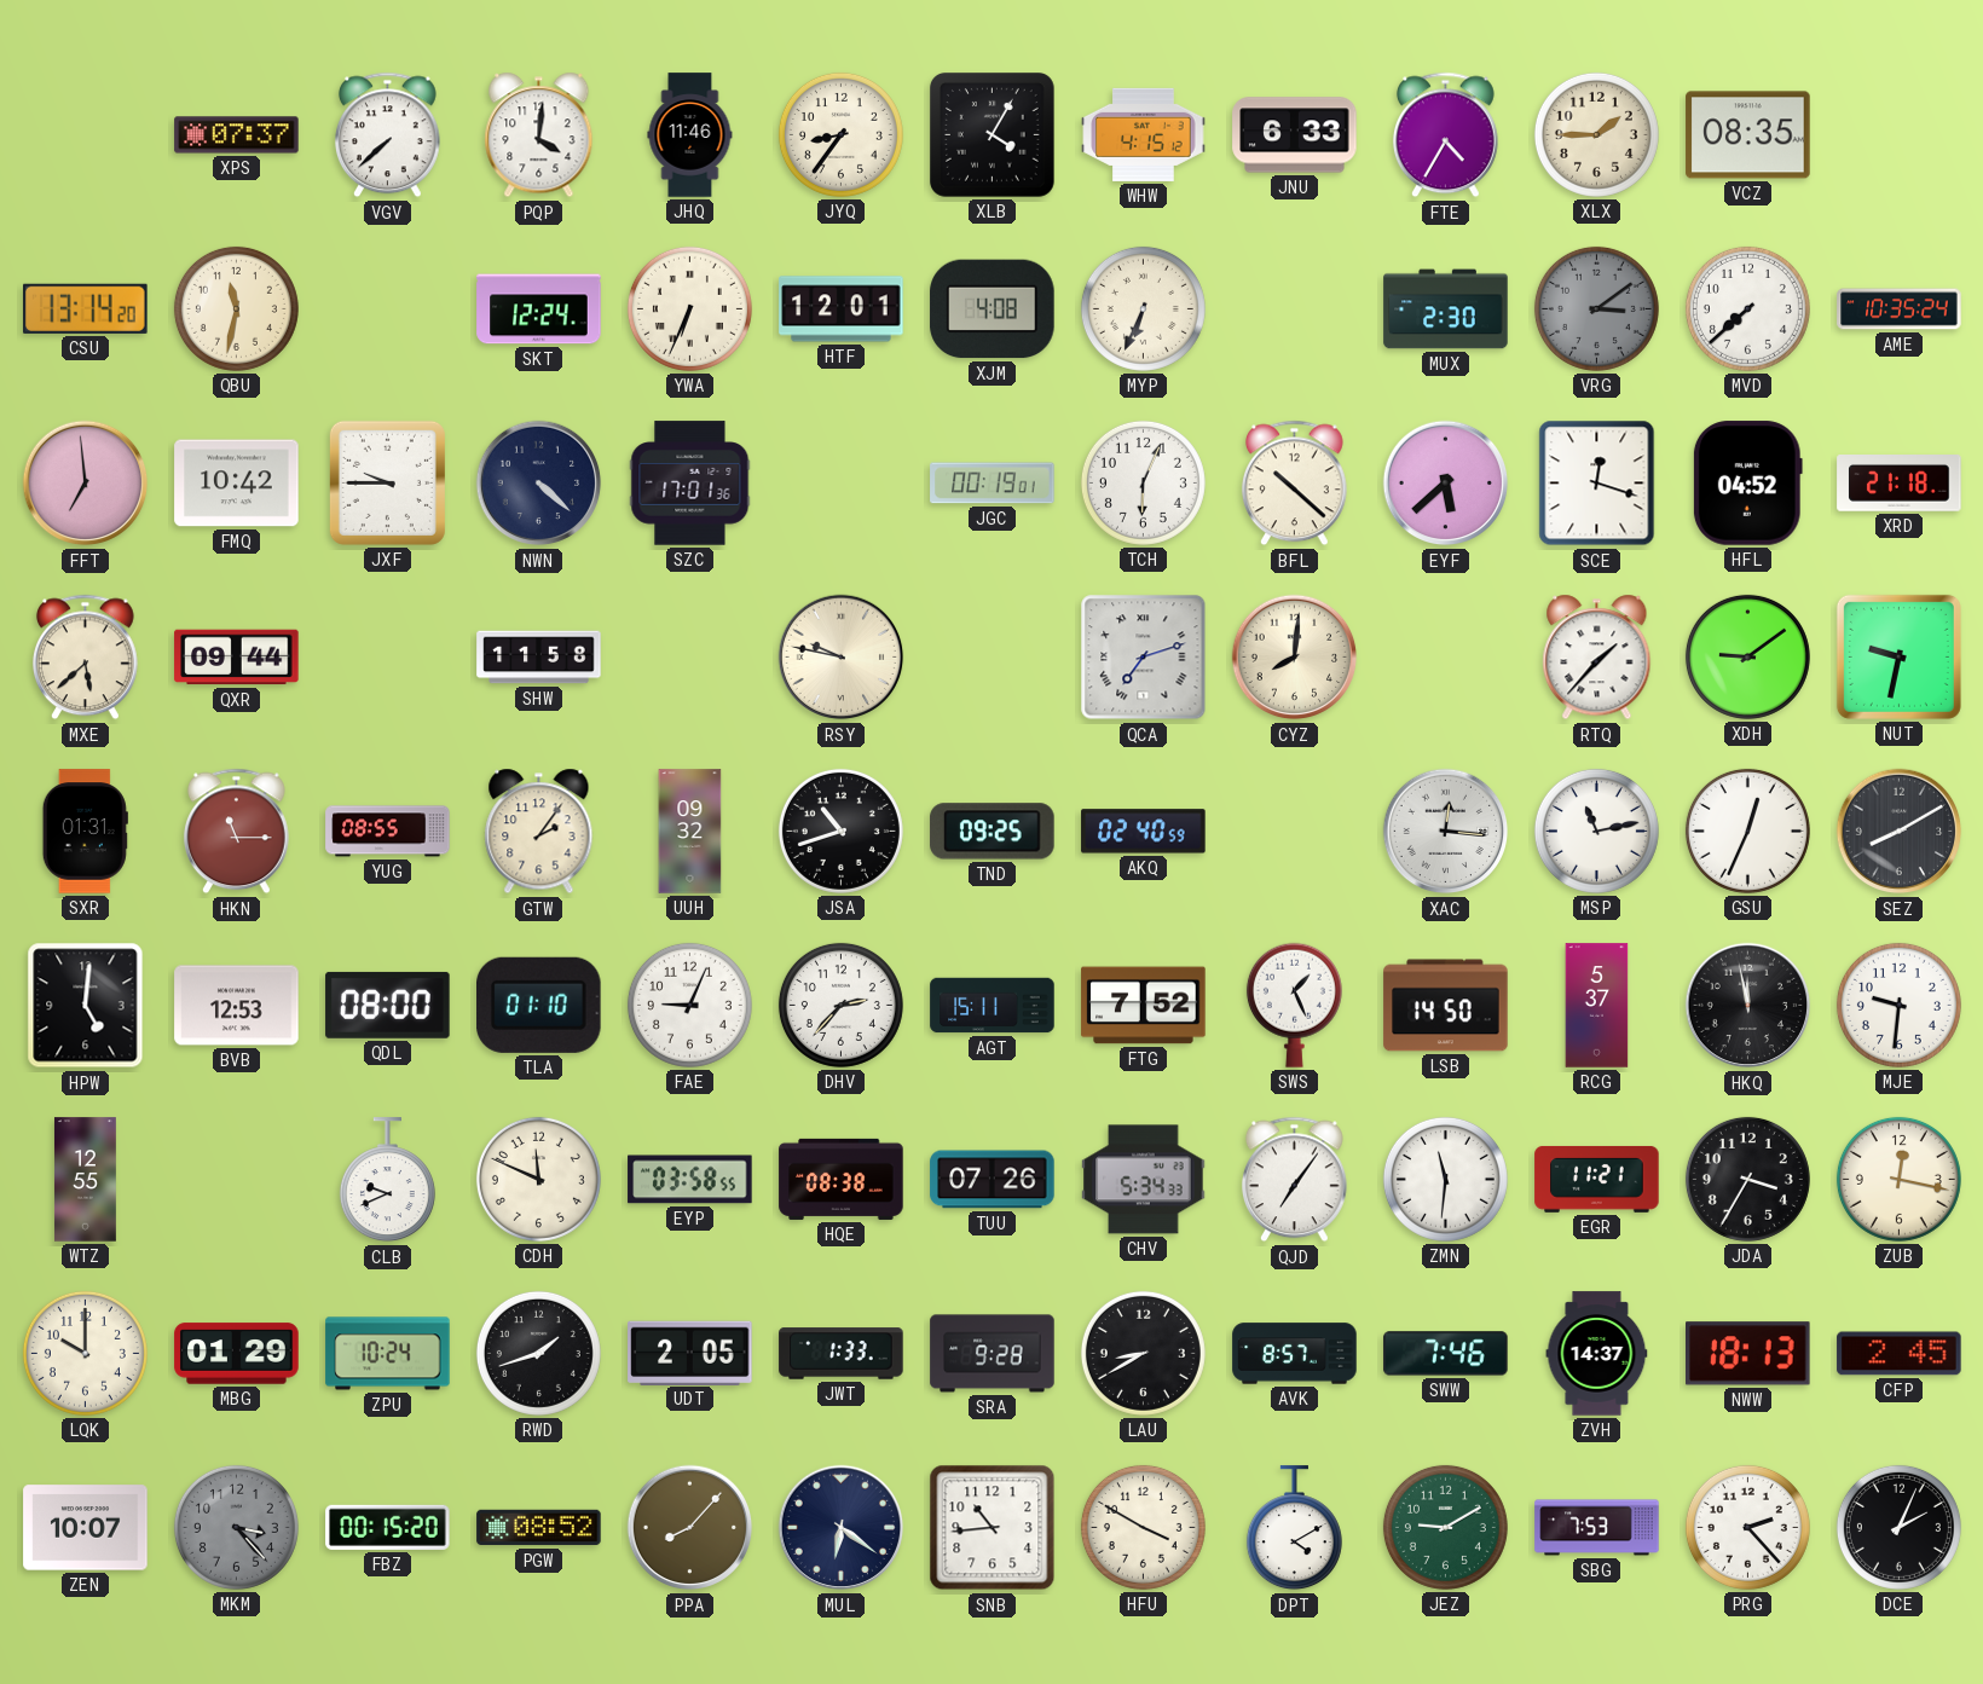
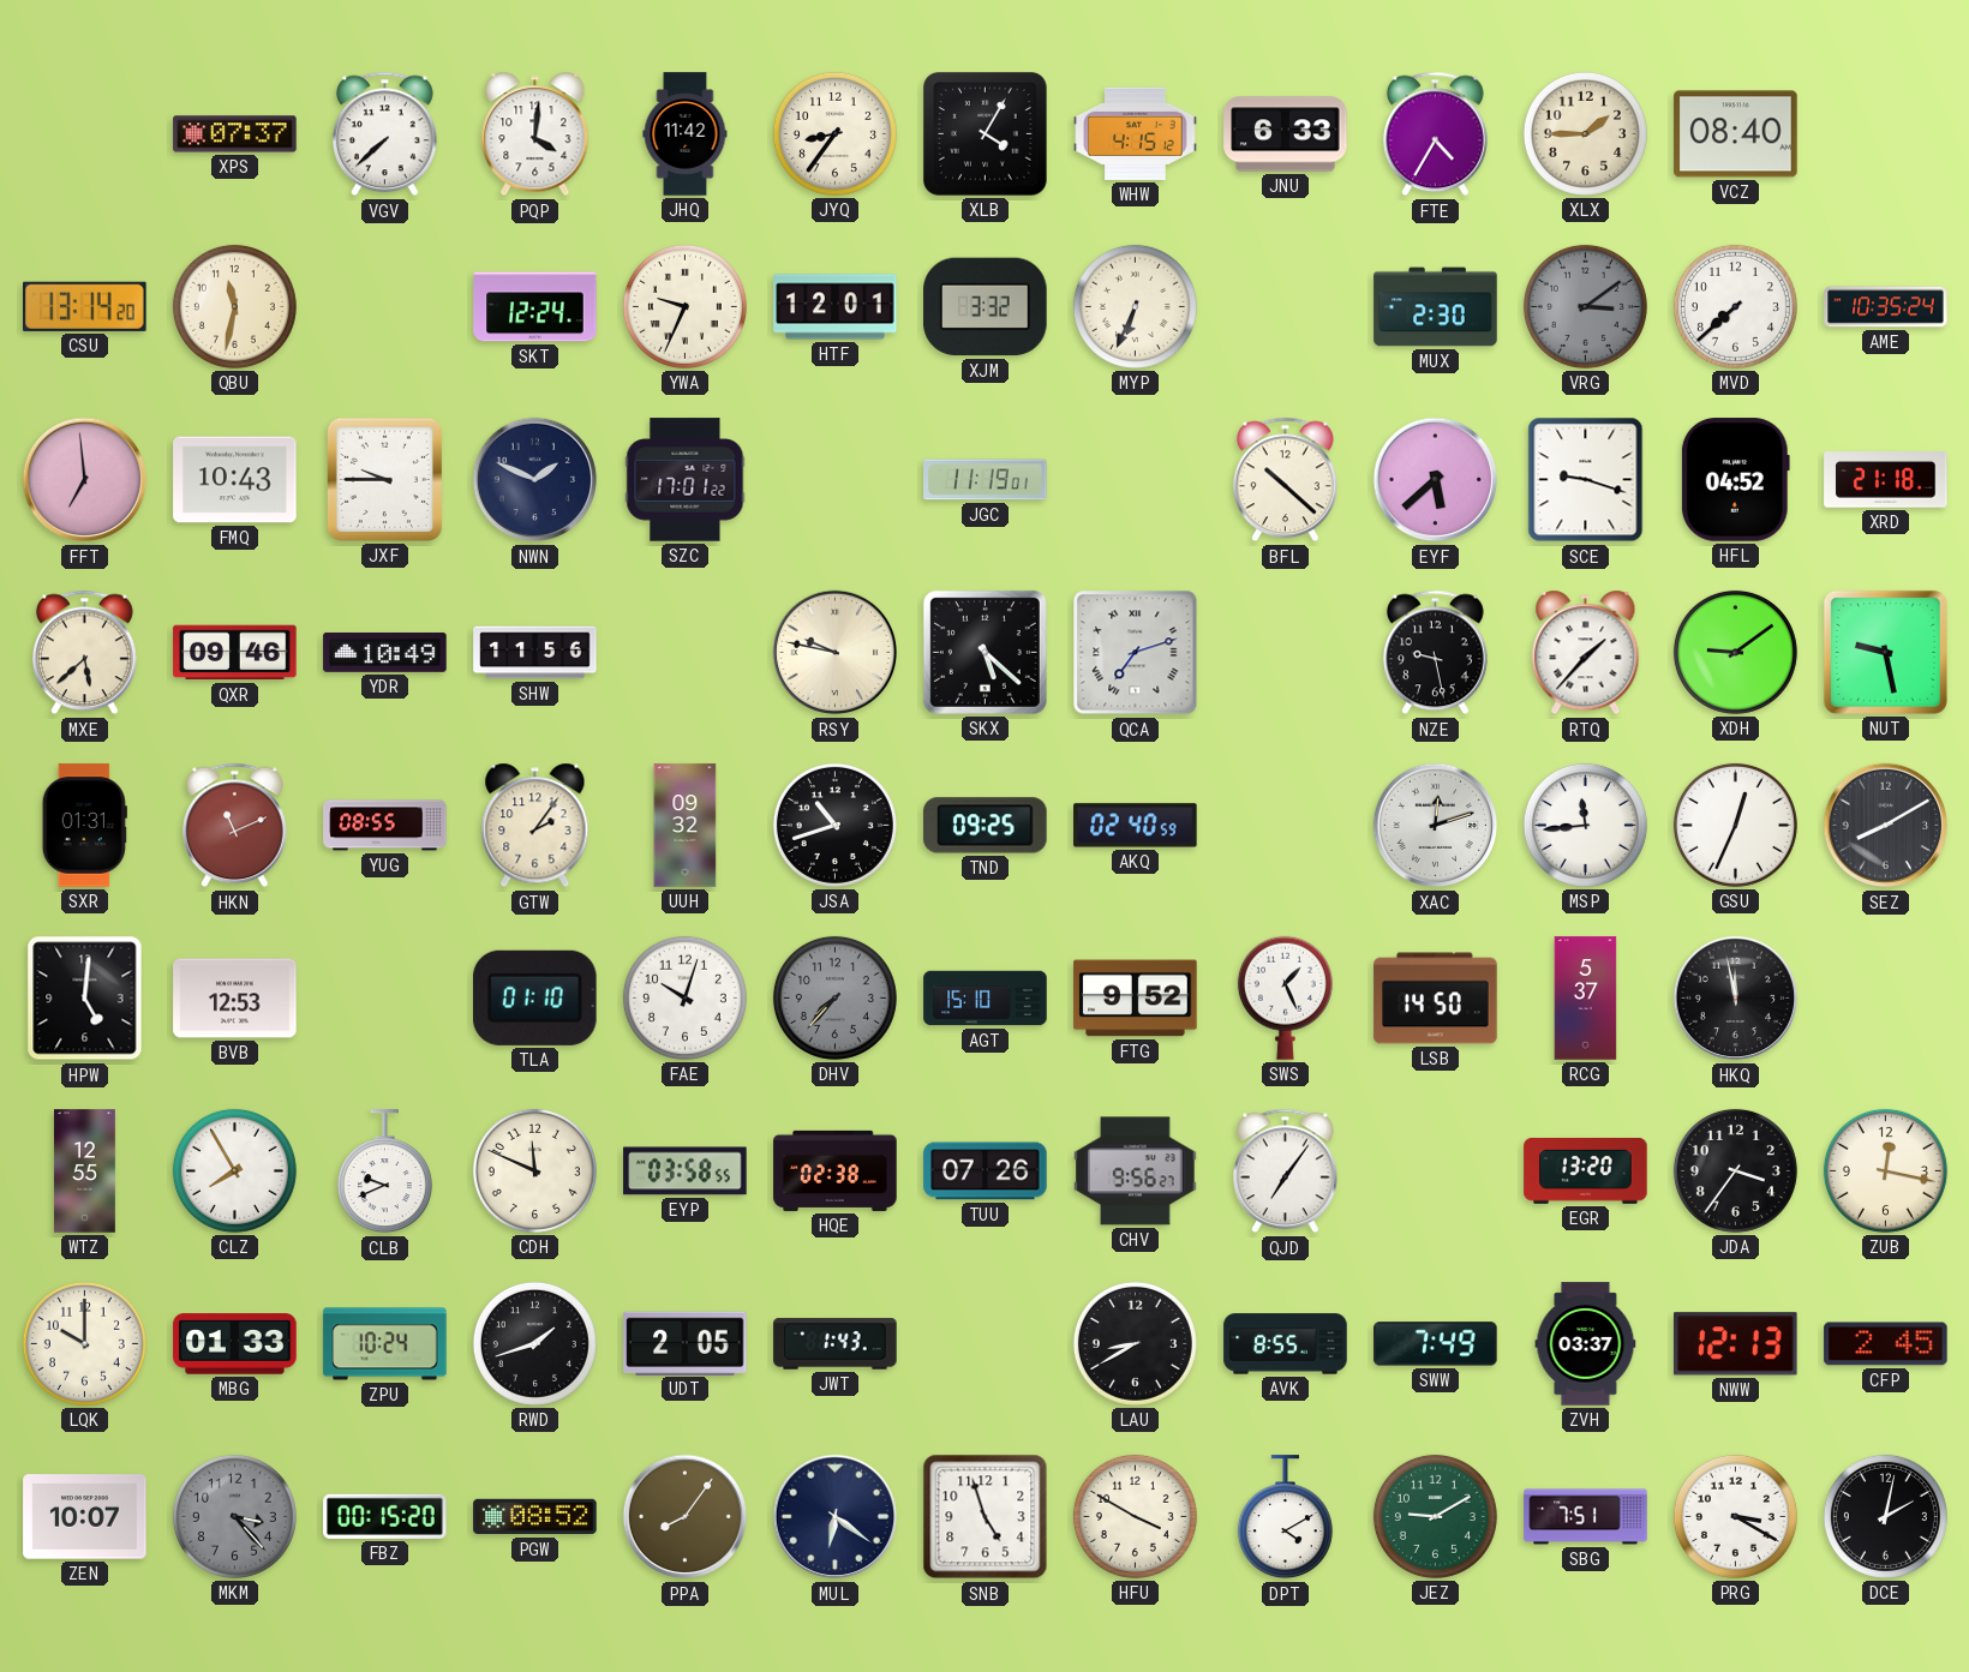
JHQ: 11:46 -> 11:42
VCZ: 08:35 -> 08:40
YWA: 6:34 -> 9:34
XJM: 4:08 -> 3:32
FMQ: 10:42 -> 10:43
NWN: 4:22 -> 1:49
SZC: 17:01:36 -> 17:01:22
JGC: 00:19 -> 11:19
TCH: 6:04 -> none
SCE: 12:18 -> 9:18
QXR: 09:44 -> 09:46
YDR: none -> 10:49
SHW: 11:58 -> 11:56
SKX: none -> 5:22
CYZ: 8:01 -> none
NZE: none -> 9:28
NUT: 9:32 -> 9:28
HKN: 11:15 -> 11:11
XAC: 12:16 -> 12:12
MSP: 11:13 -> 11:44
QDL: 08:00 -> none
FAE: 9:04 -> 10:03
DHV: 2:37 -> 7:37
DHV dial: white -> grey
AGT: 15:11 -> 15:10
FTG: 7:52 -> 9:52
MJE: 9:31 -> none
CLZ: none -> 7:55
HQE: 08:38 -> 02:38
CHV: 5:34 -> 9:56
ZMN: 11:31 -> none
EGR: 11:21 -> 13:20
JDA: 3:35 -> 3:36
MBG: 01:29 -> 01:33
JWT: 1:33 -> 1:43
SRA: 9:28 -> none
AVK: 8:57 -> 8:55
SWW: 7:46 -> 7:49
ZVH: 14:37 -> 03:37
NWW: 18:13 -> 12:13
PPA: 8:07 -> 8:06
SNB: 10:44 -> 4:57
SBG: 7:53 -> 7:51
PRG: 2:23 -> 3:20
DCE: 2:04 -> 2:02
